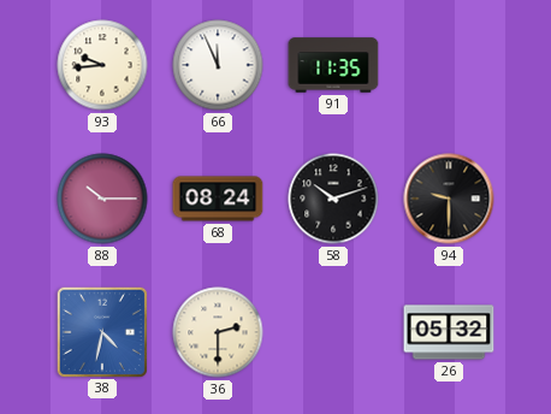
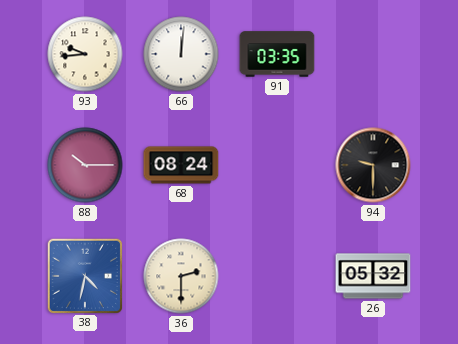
66: 11:56 -> 12:01
91: 11:35 -> 03:35
58: 10:12 -> none
